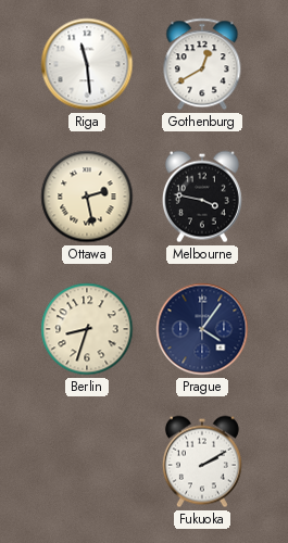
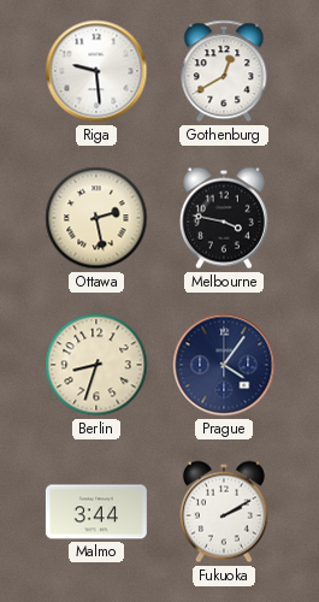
Riga: 11:29 -> 9:29
Malmo: none -> 3:44
